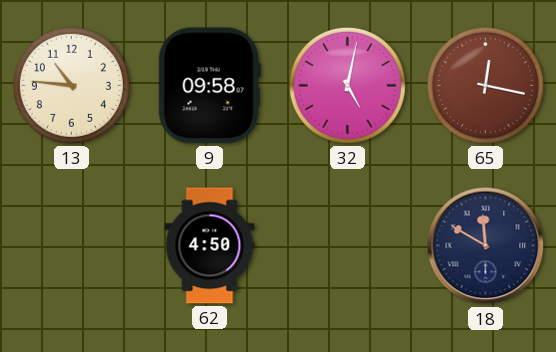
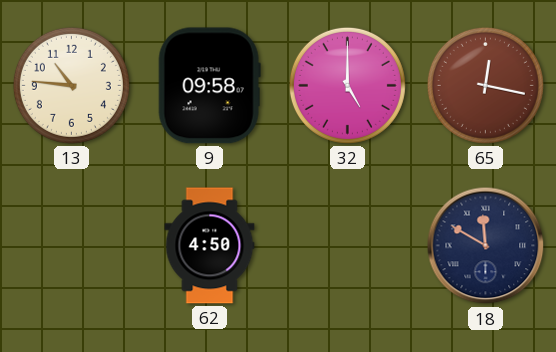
32: 5:02 -> 5:00
